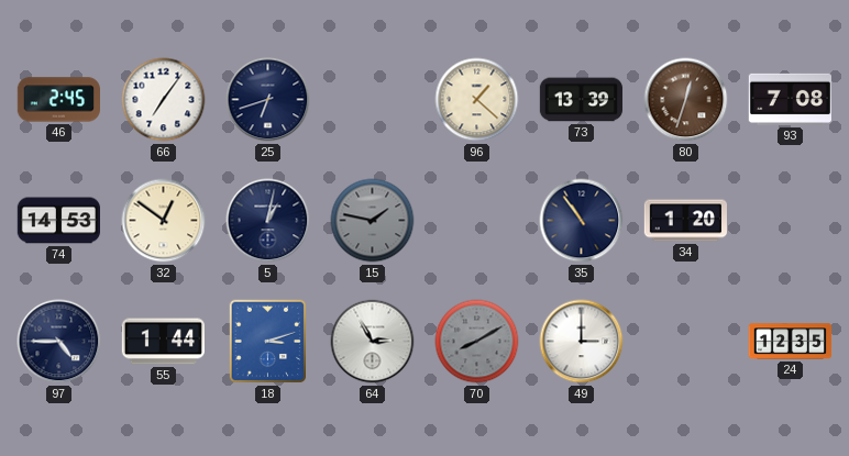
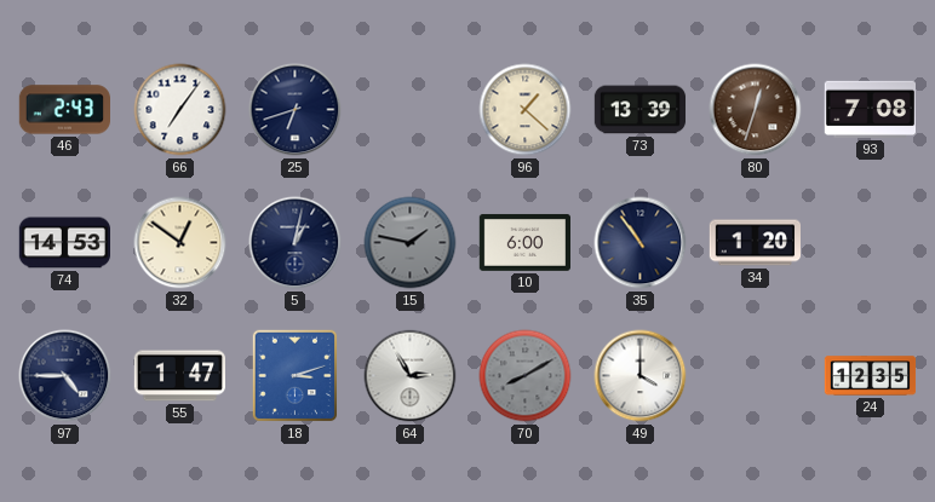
46: 2:45 -> 2:43
10: none -> 6:00
55: 1:44 -> 1:47
49: 3:00 -> 4:00
